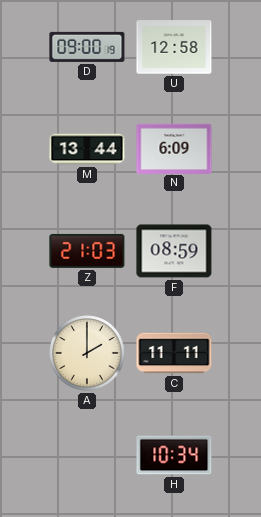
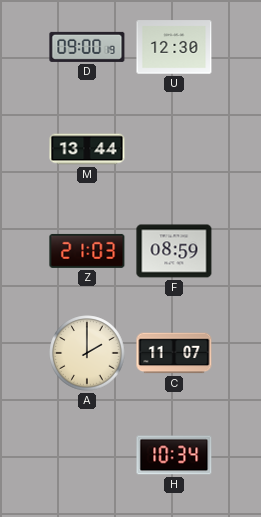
U: 12:58 -> 12:30
N: 6:09 -> none
C: 11:11 -> 11:07
